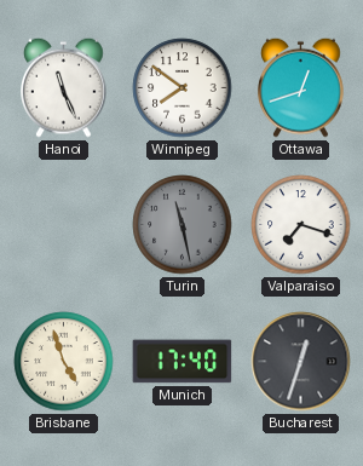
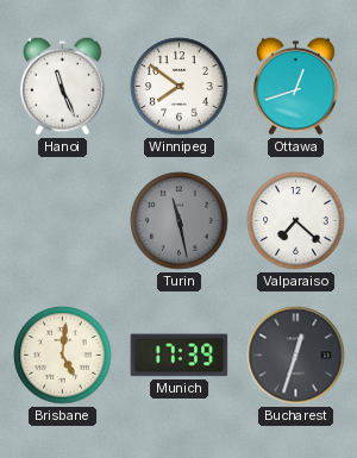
Valparaiso: 7:18 -> 7:22
Brisbane: 4:57 -> 5:01
Munich: 17:40 -> 17:39
